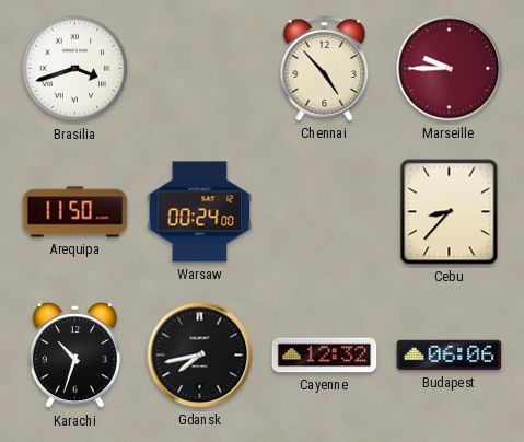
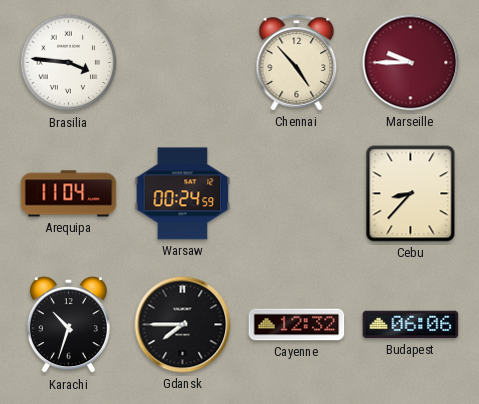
Brasilia: 3:42 -> 3:46
Arequipa: 11:50 -> 11:04
Warsaw: 00:24:00 -> 00:24:59
Gdansk: 7:43 -> 7:45
